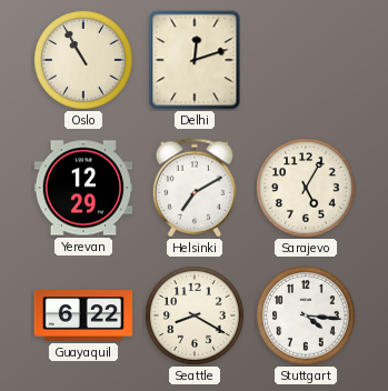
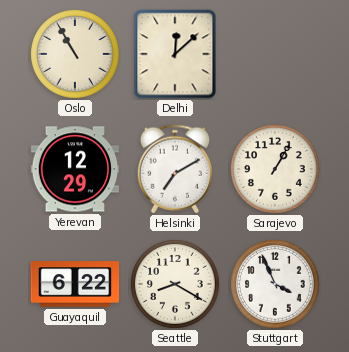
Delhi: 12:12 -> 12:08
Sarajevo: 5:05 -> 1:05
Stuttgart: 4:16 -> 3:56
